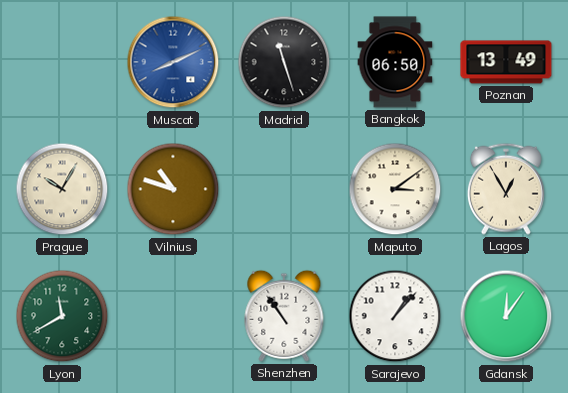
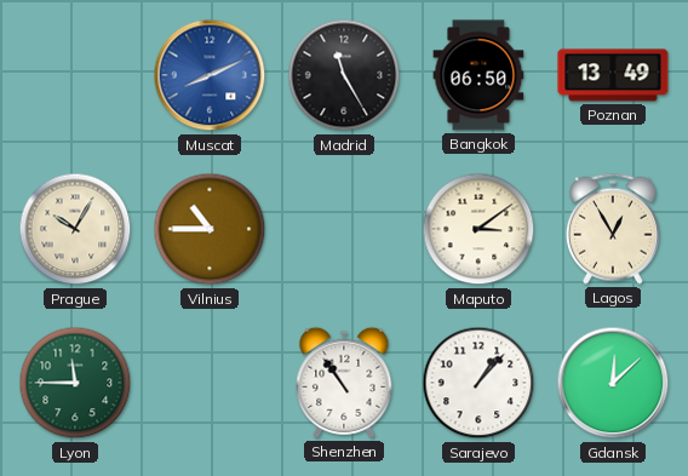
Madrid: 11:27 -> 11:25
Vilnius: 10:48 -> 10:45
Lyon: 11:40 -> 11:45
Gdansk: 12:06 -> 12:08
